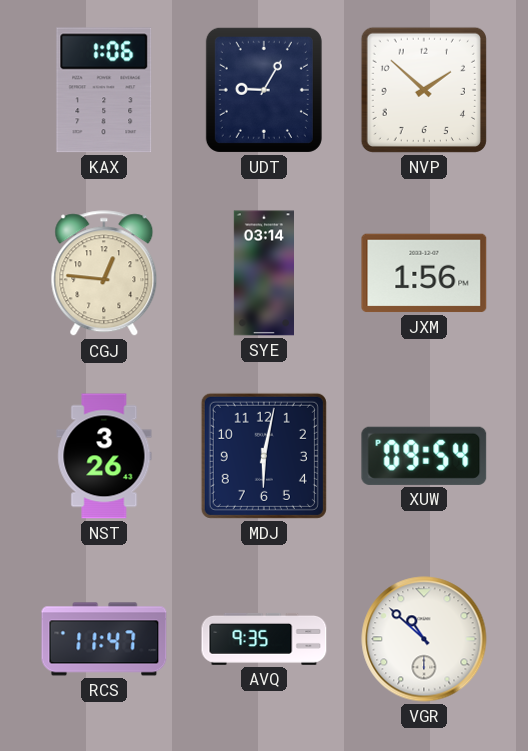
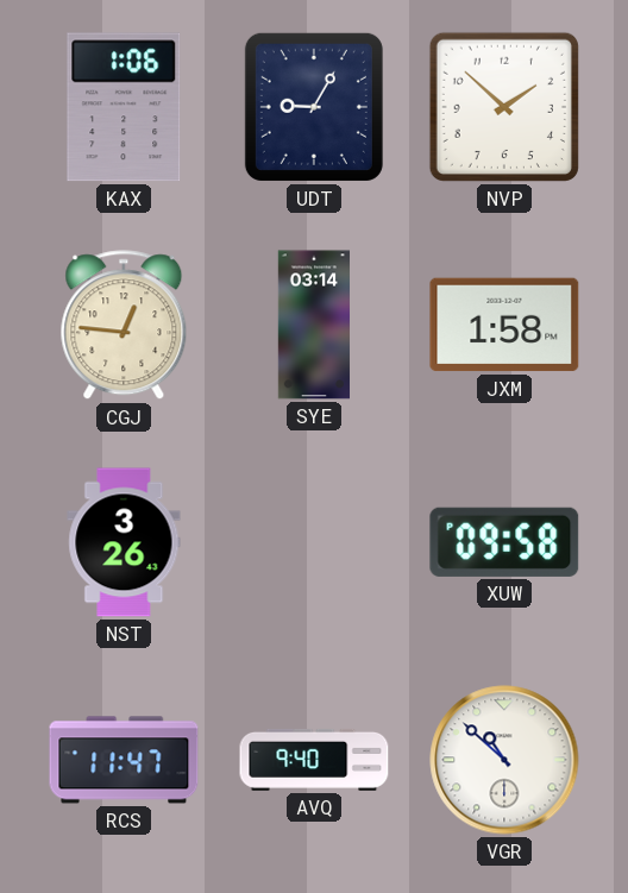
JXM: 1:56 -> 1:58
MDJ: 6:02 -> none
XUW: 09:54 -> 09:58
AVQ: 9:35 -> 9:40
